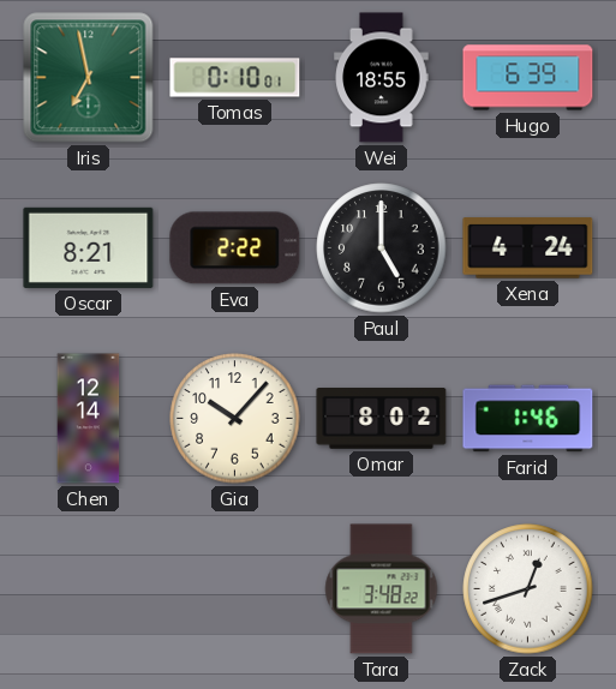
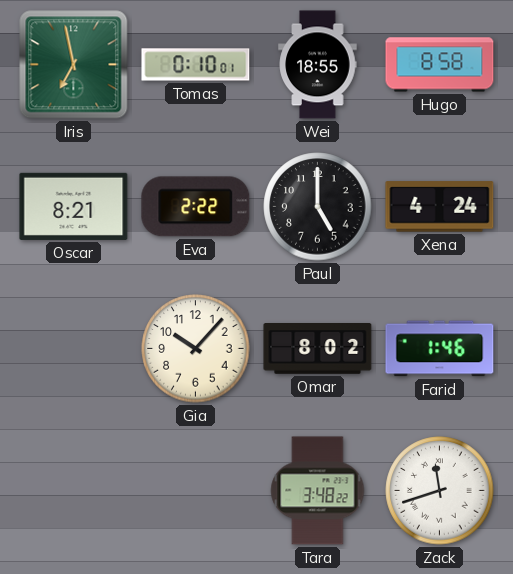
Hugo: 6:39 -> 8:58
Chen: 12:14 -> none
Zack: 12:42 -> 11:42
